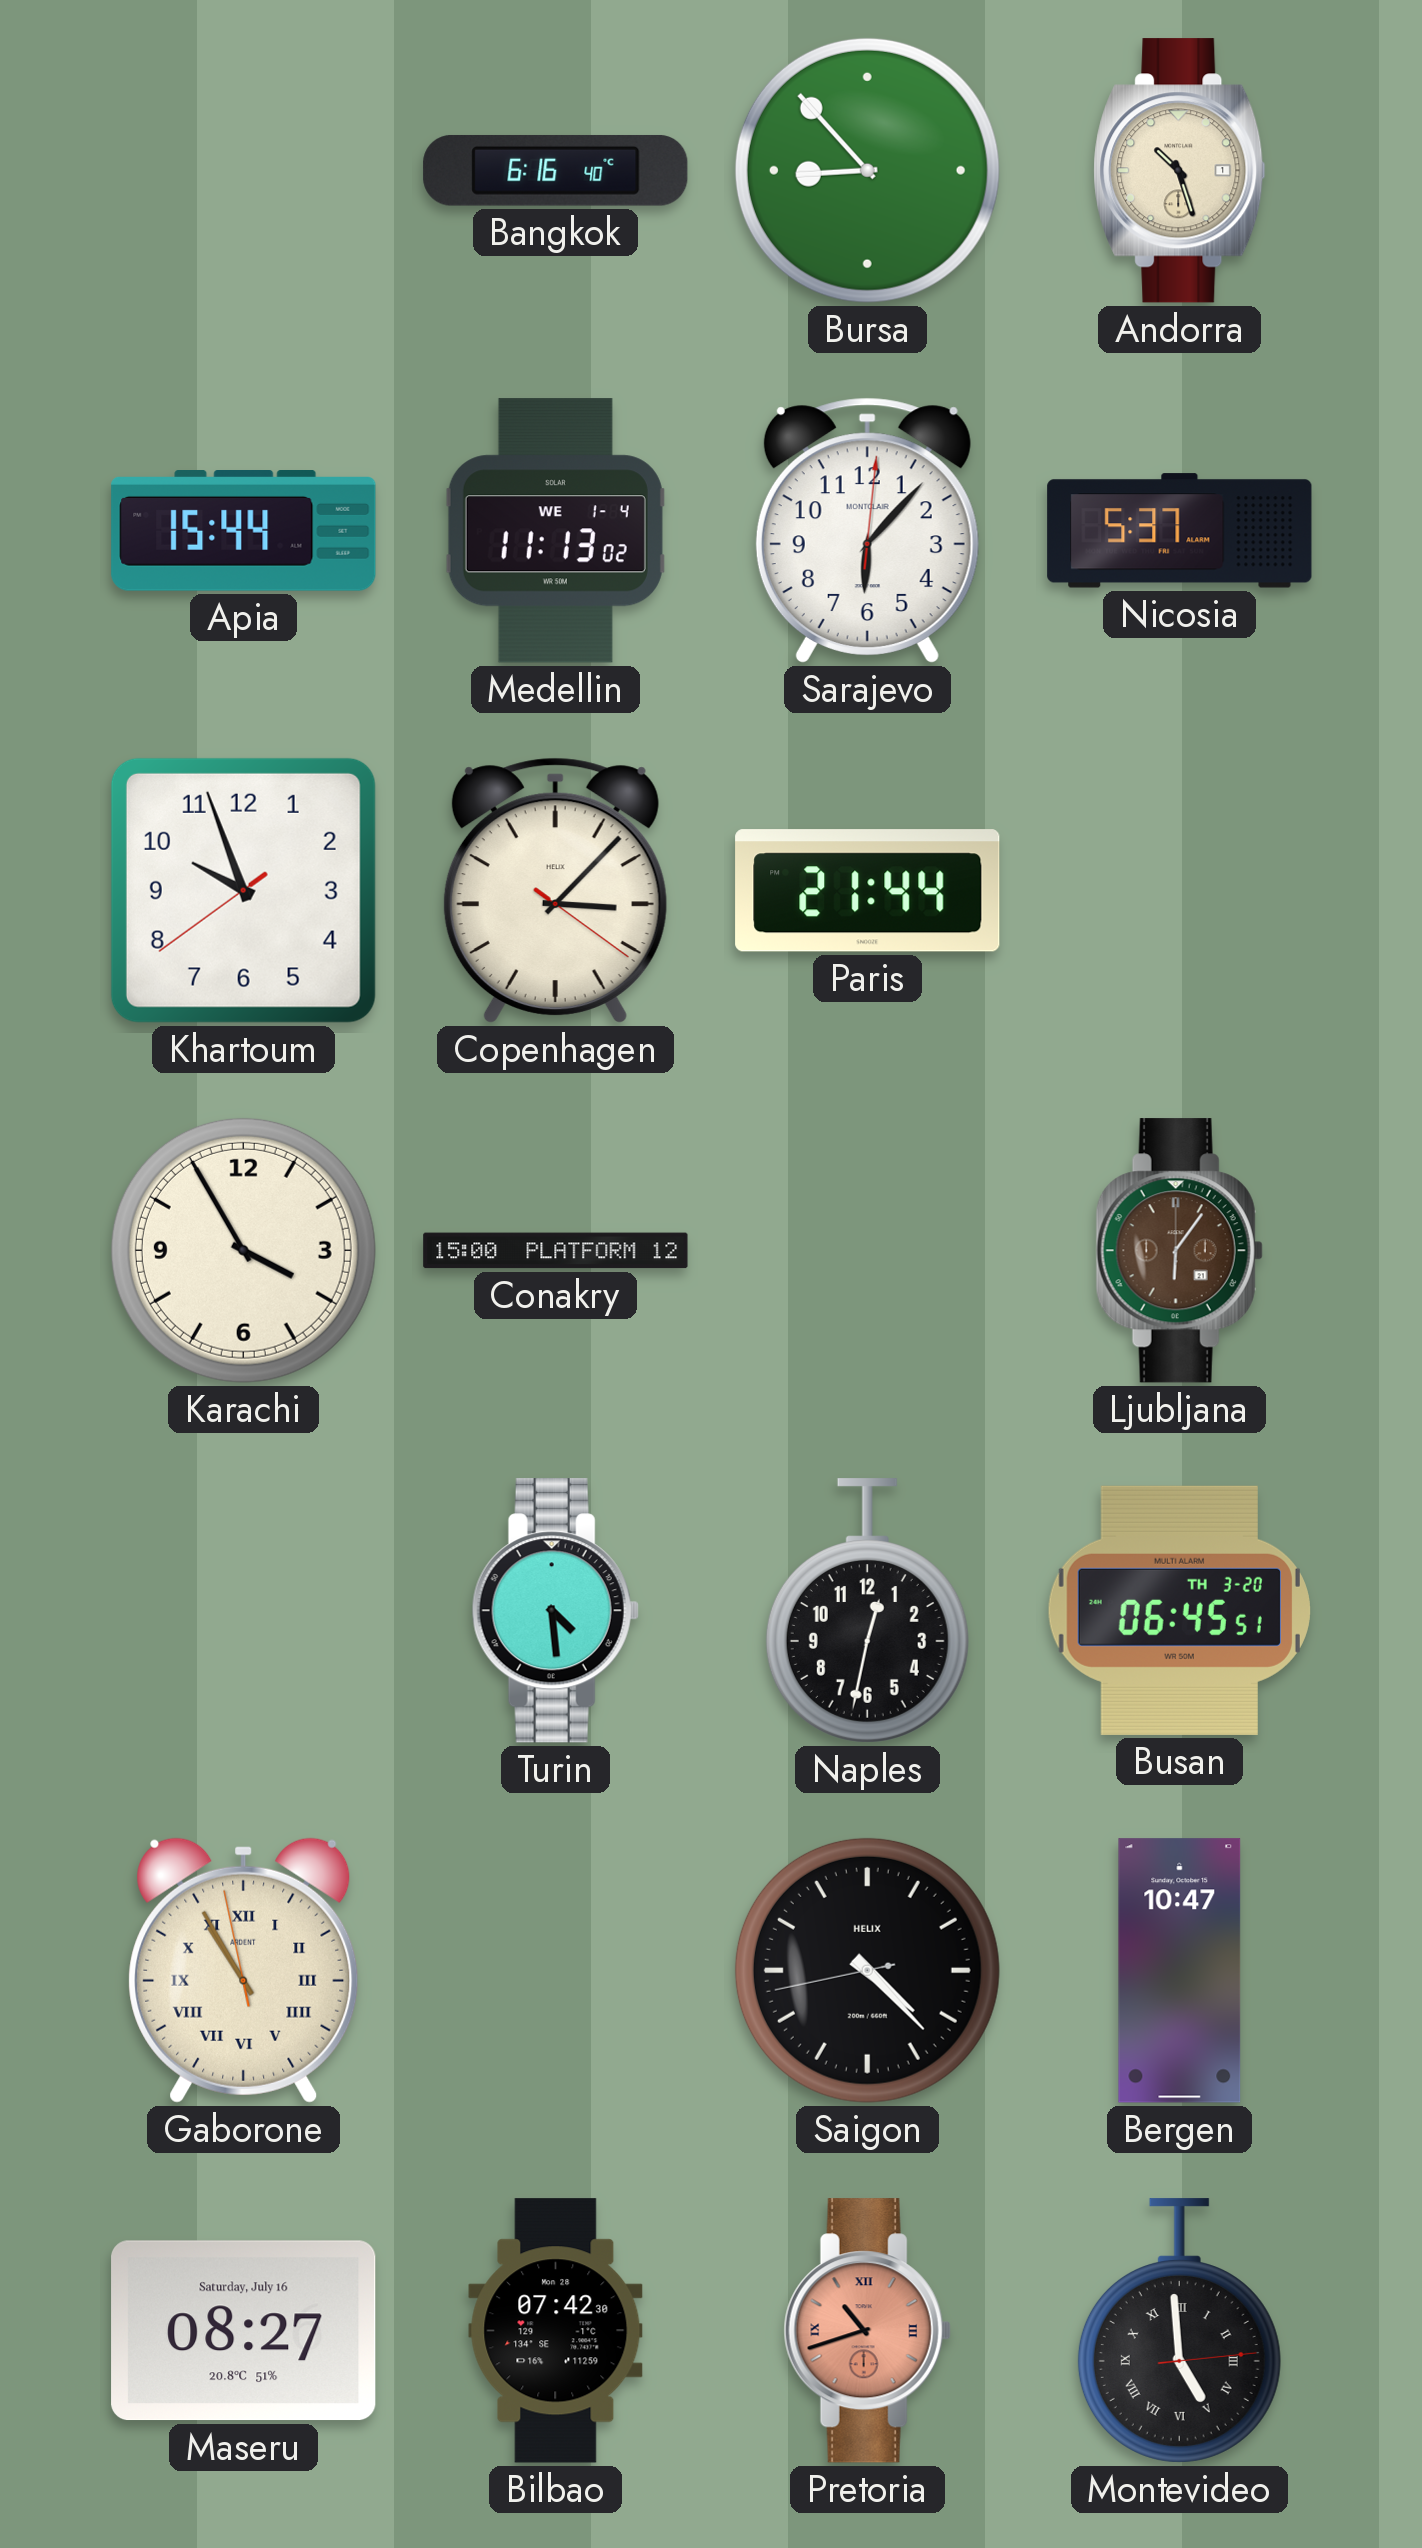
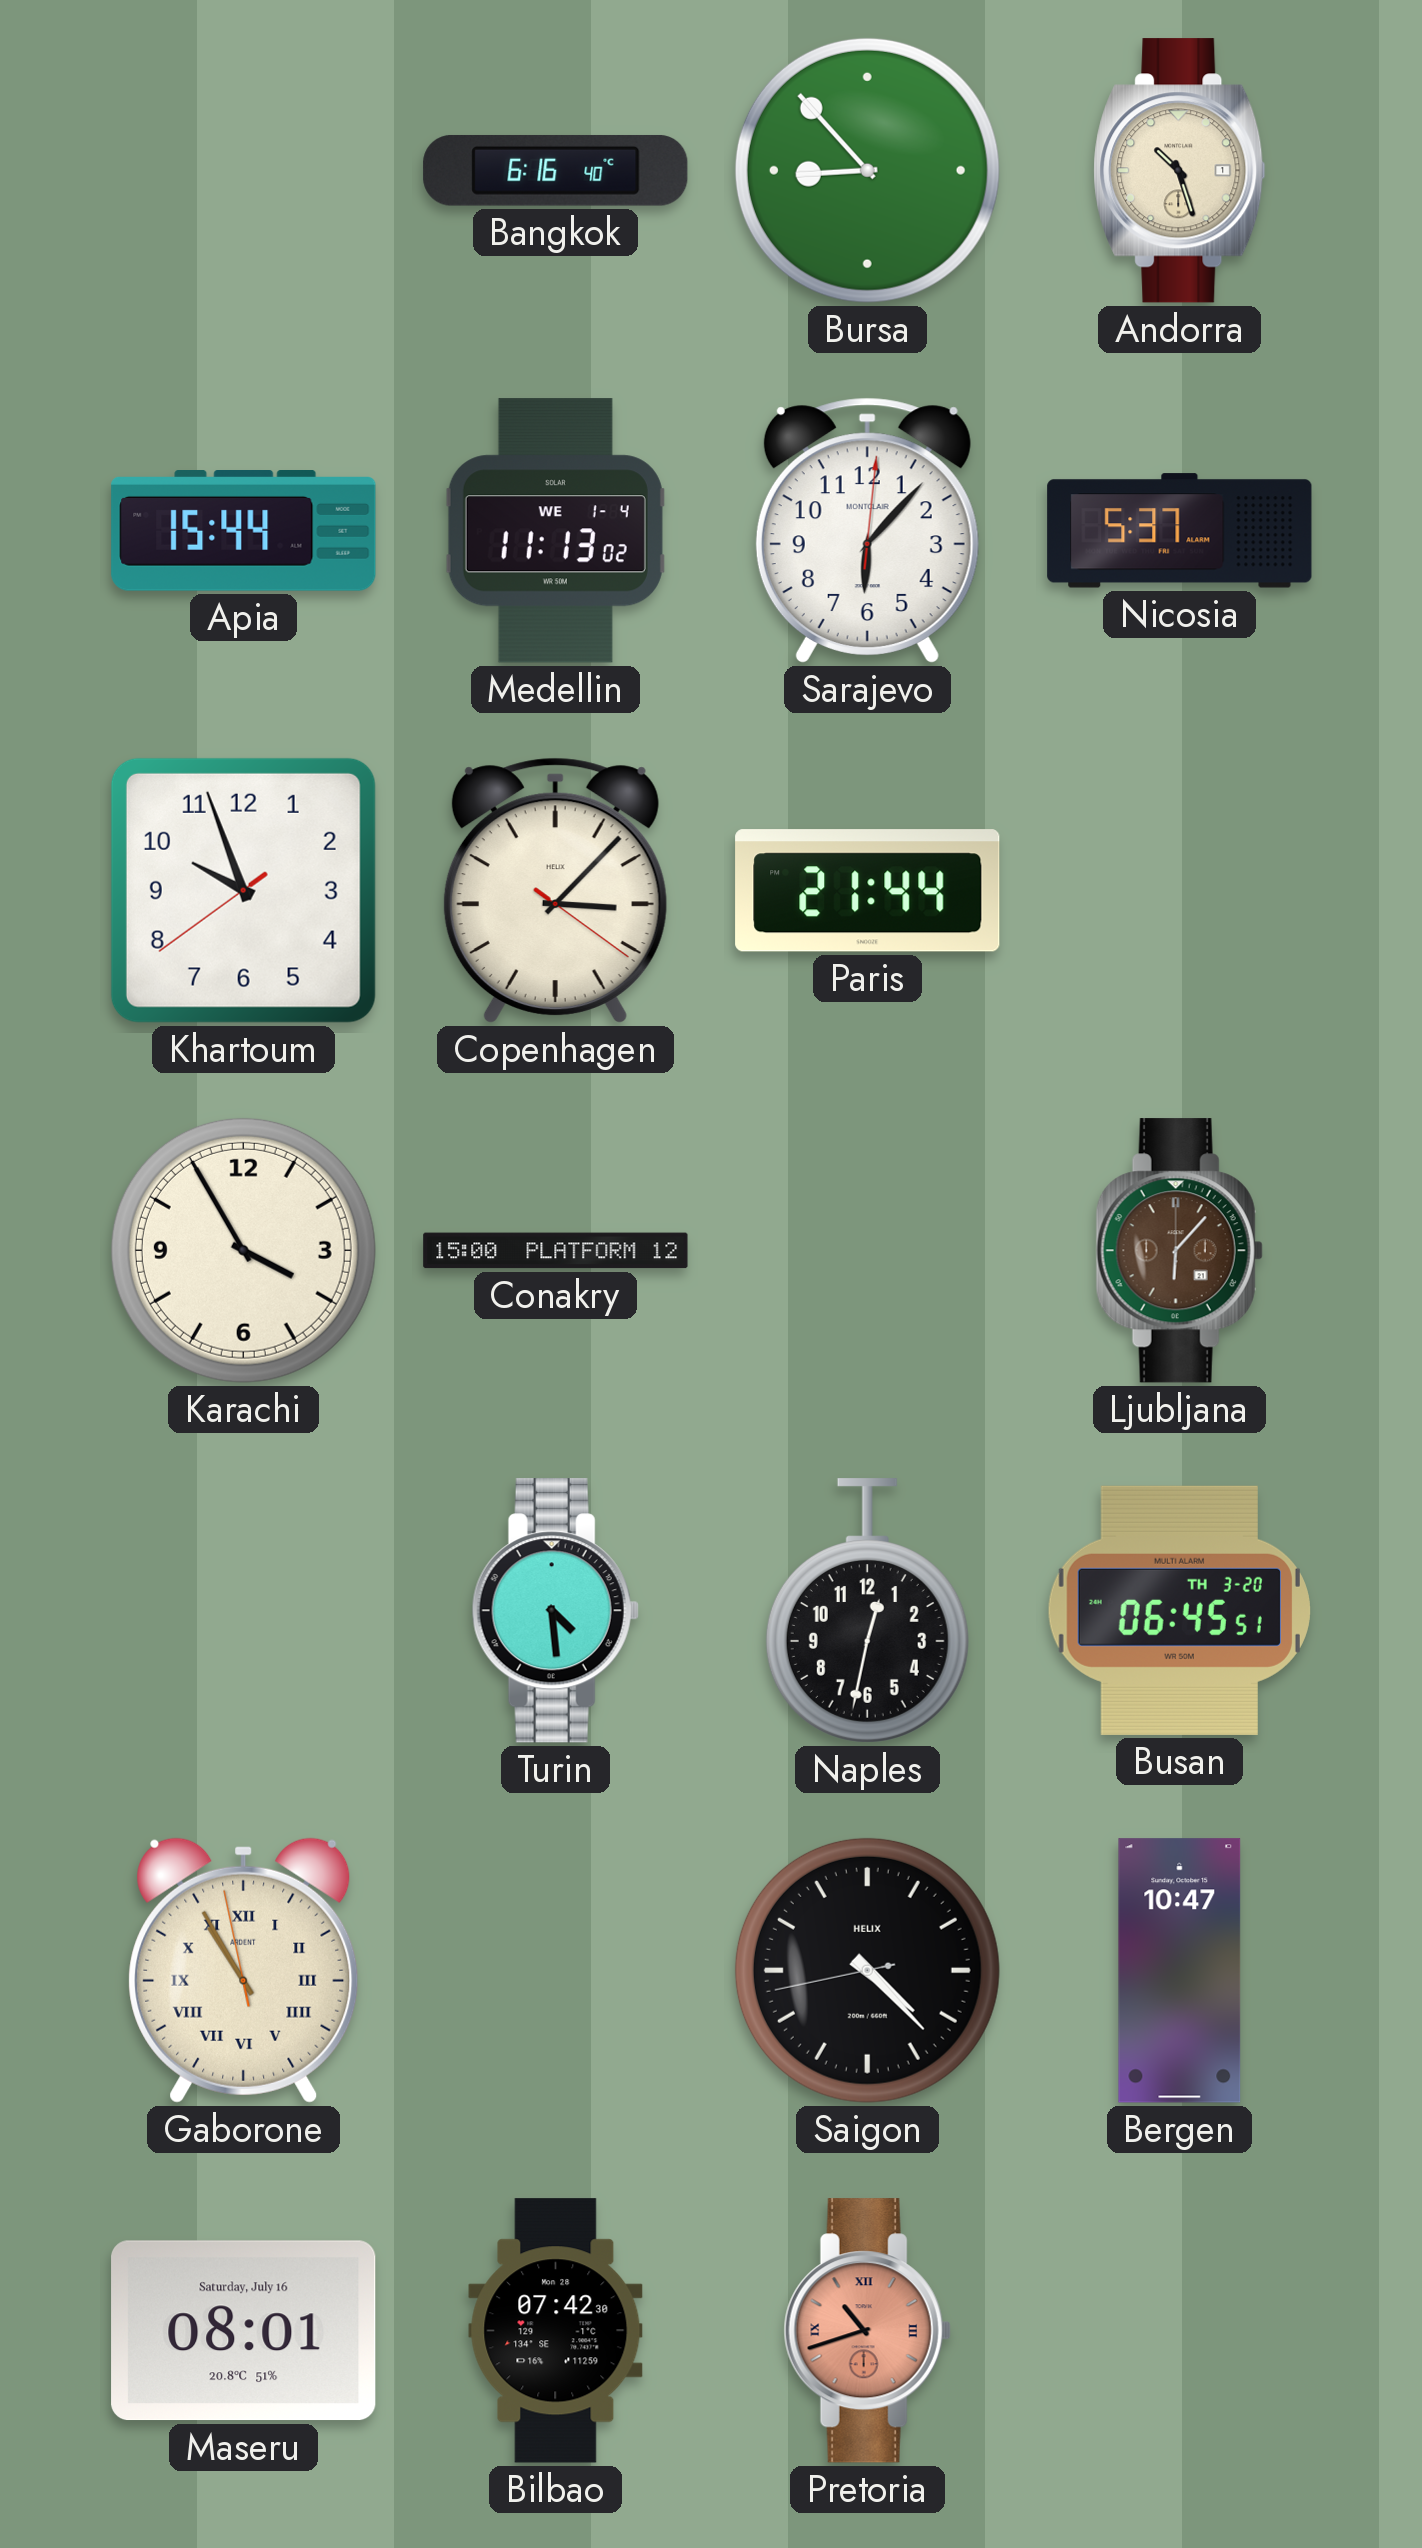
Ljubljana: 6:06 -> 6:07
Maseru: 08:27 -> 08:01
Montevideo: 4:59 -> none
